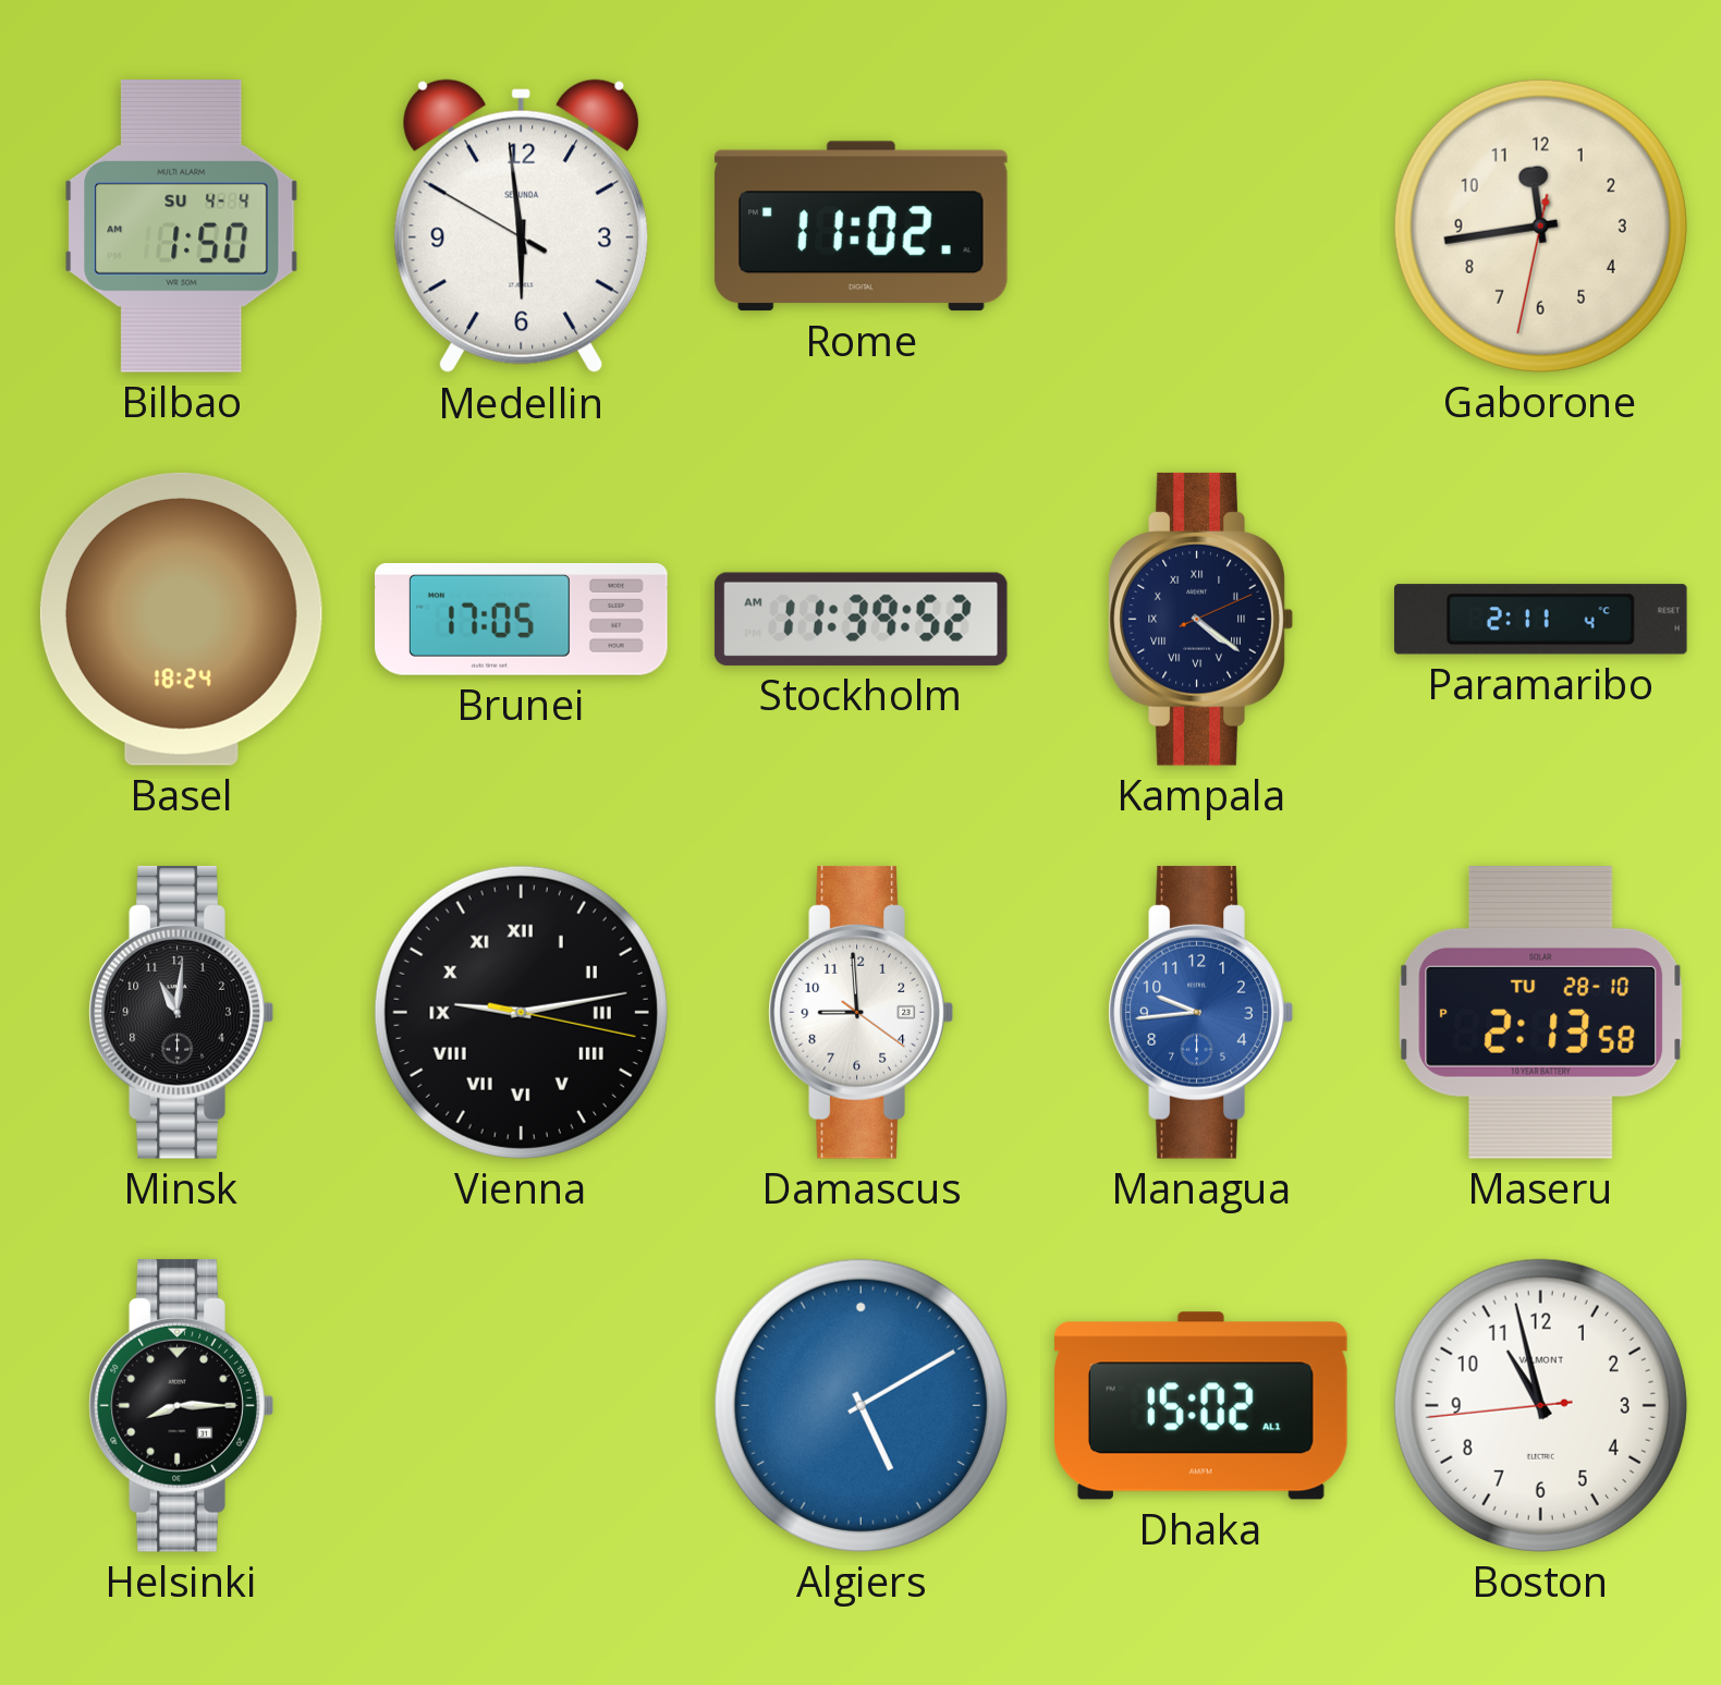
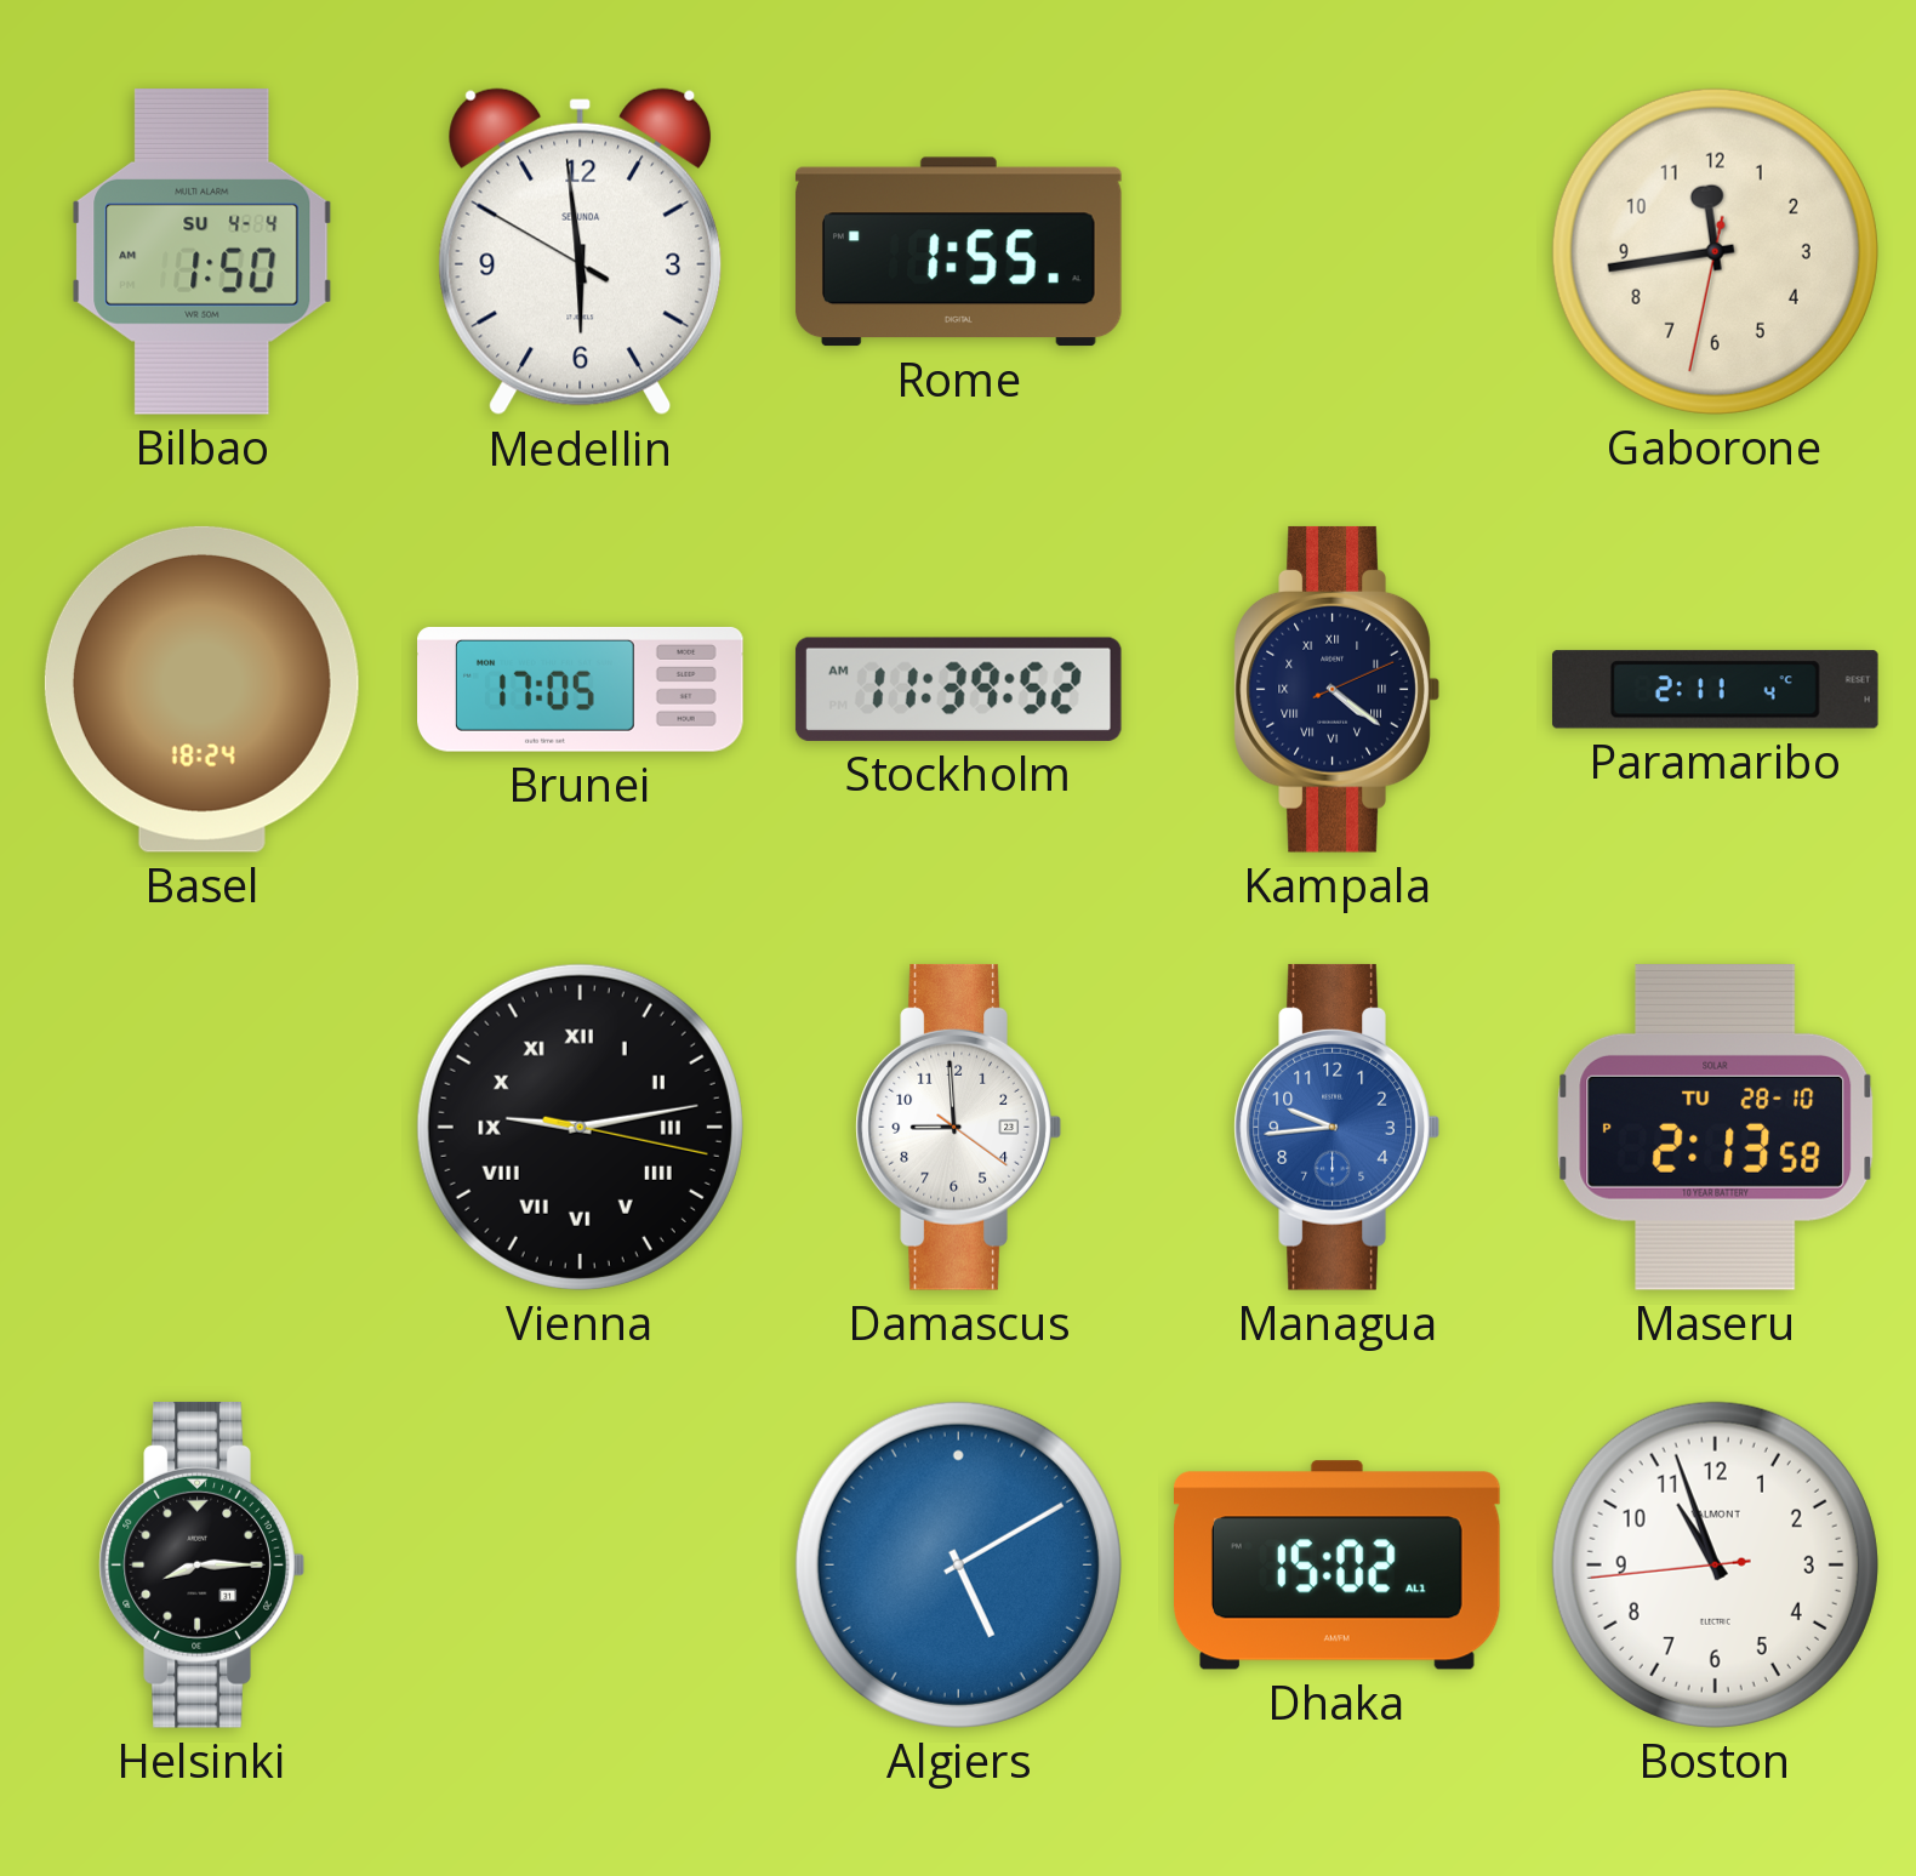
Rome: 11:02 -> 1:55
Minsk: 11:01 -> none
Boston: 10:57 -> 10:56
